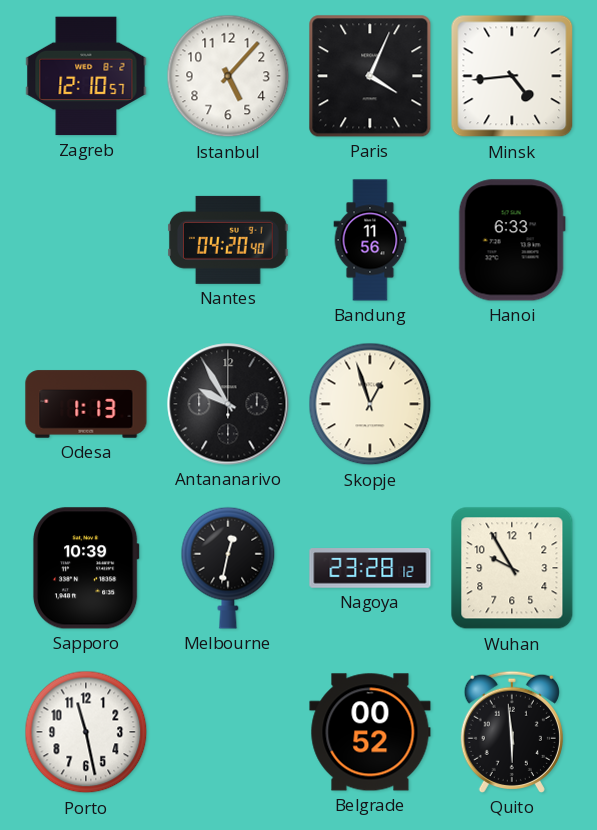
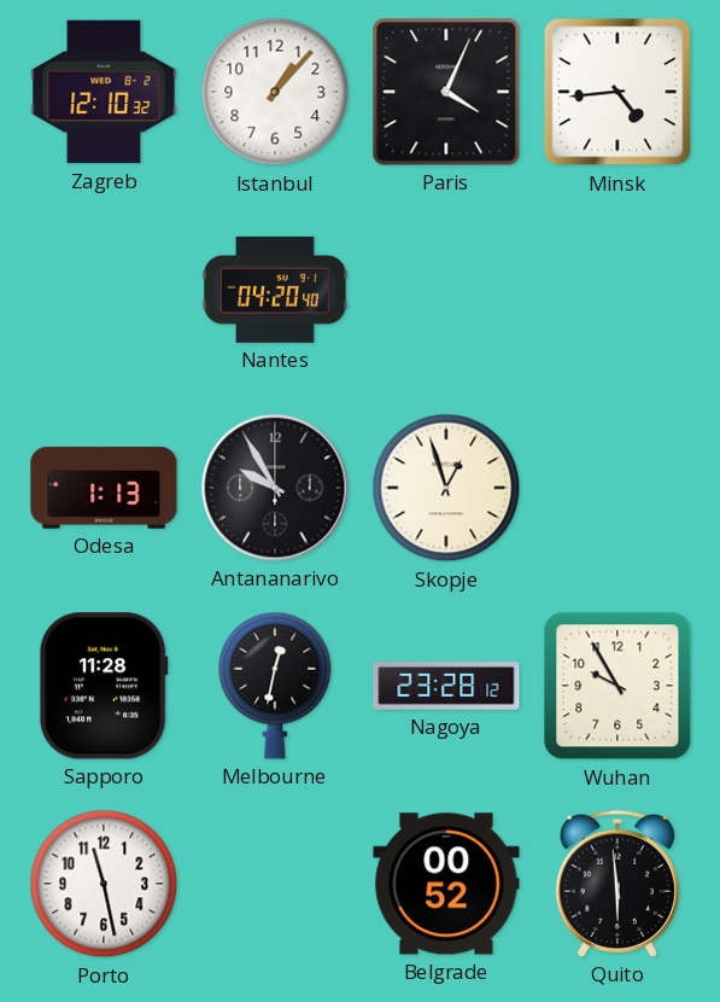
Zagreb: 12:10:57 -> 12:10:32
Istanbul: 5:07 -> 1:07
Bandung: 11:56 -> none
Hanoi: 6:33 -> none
Sapporo: 10:39 -> 11:28
